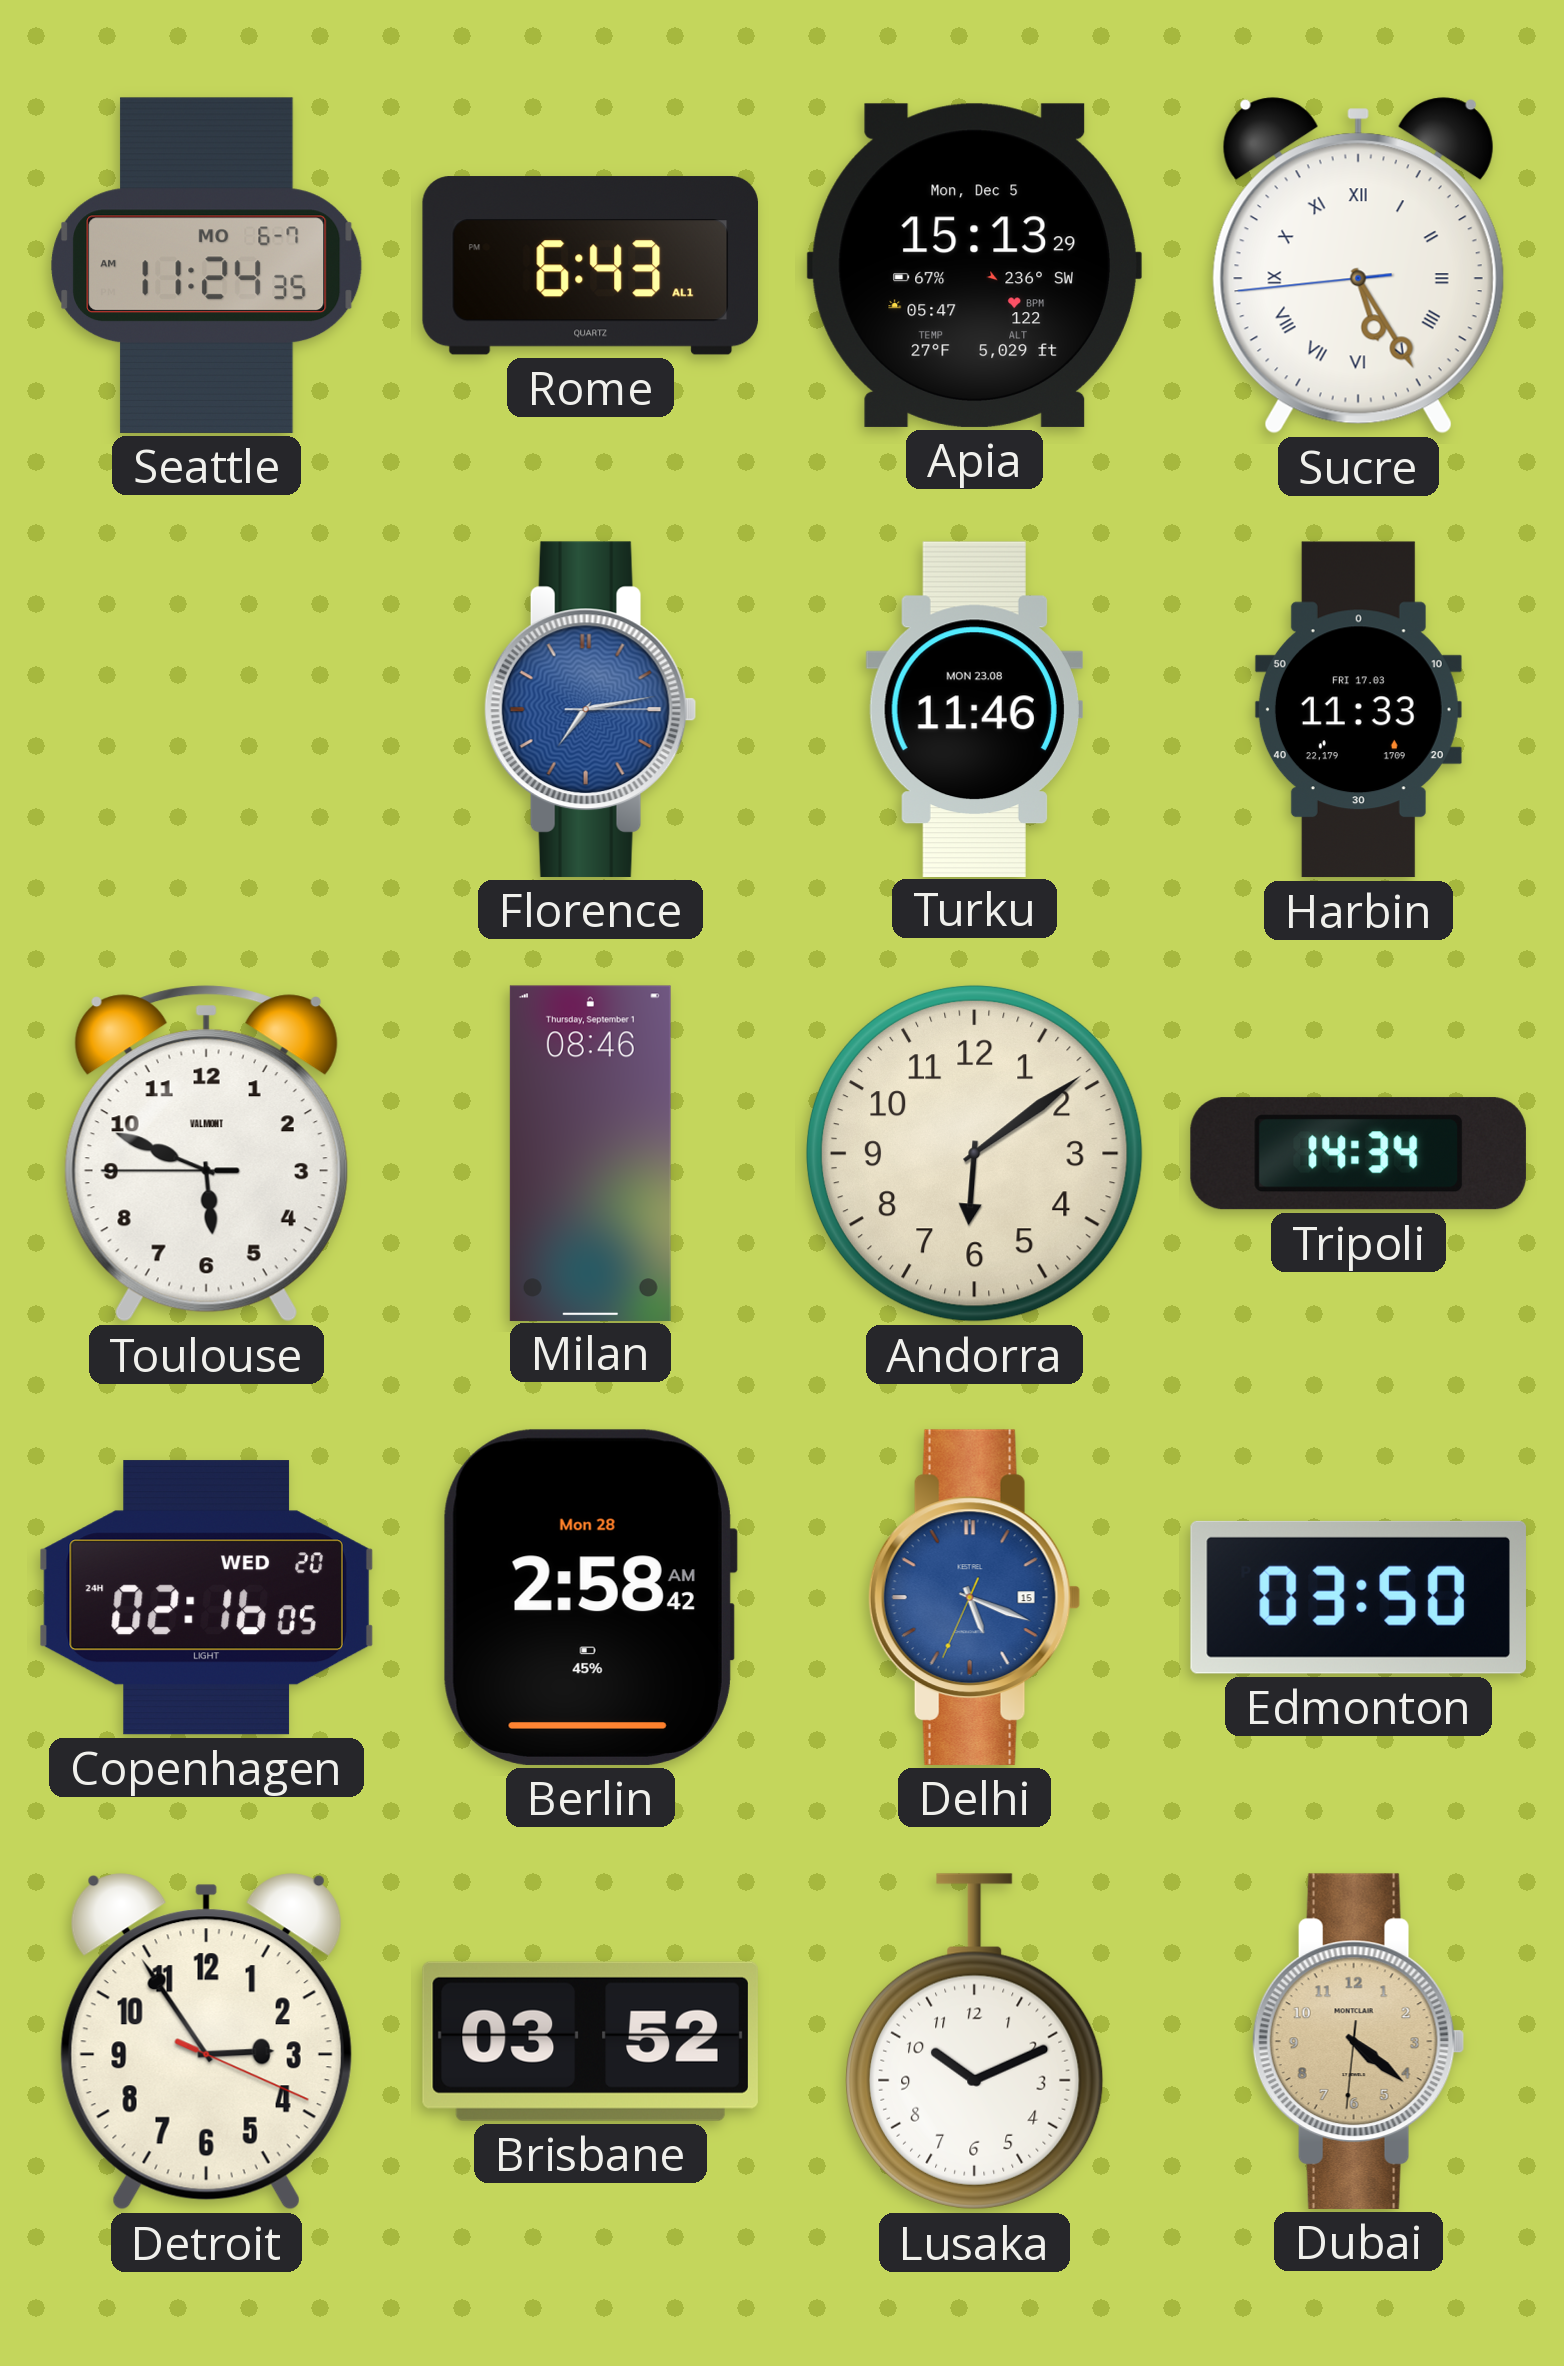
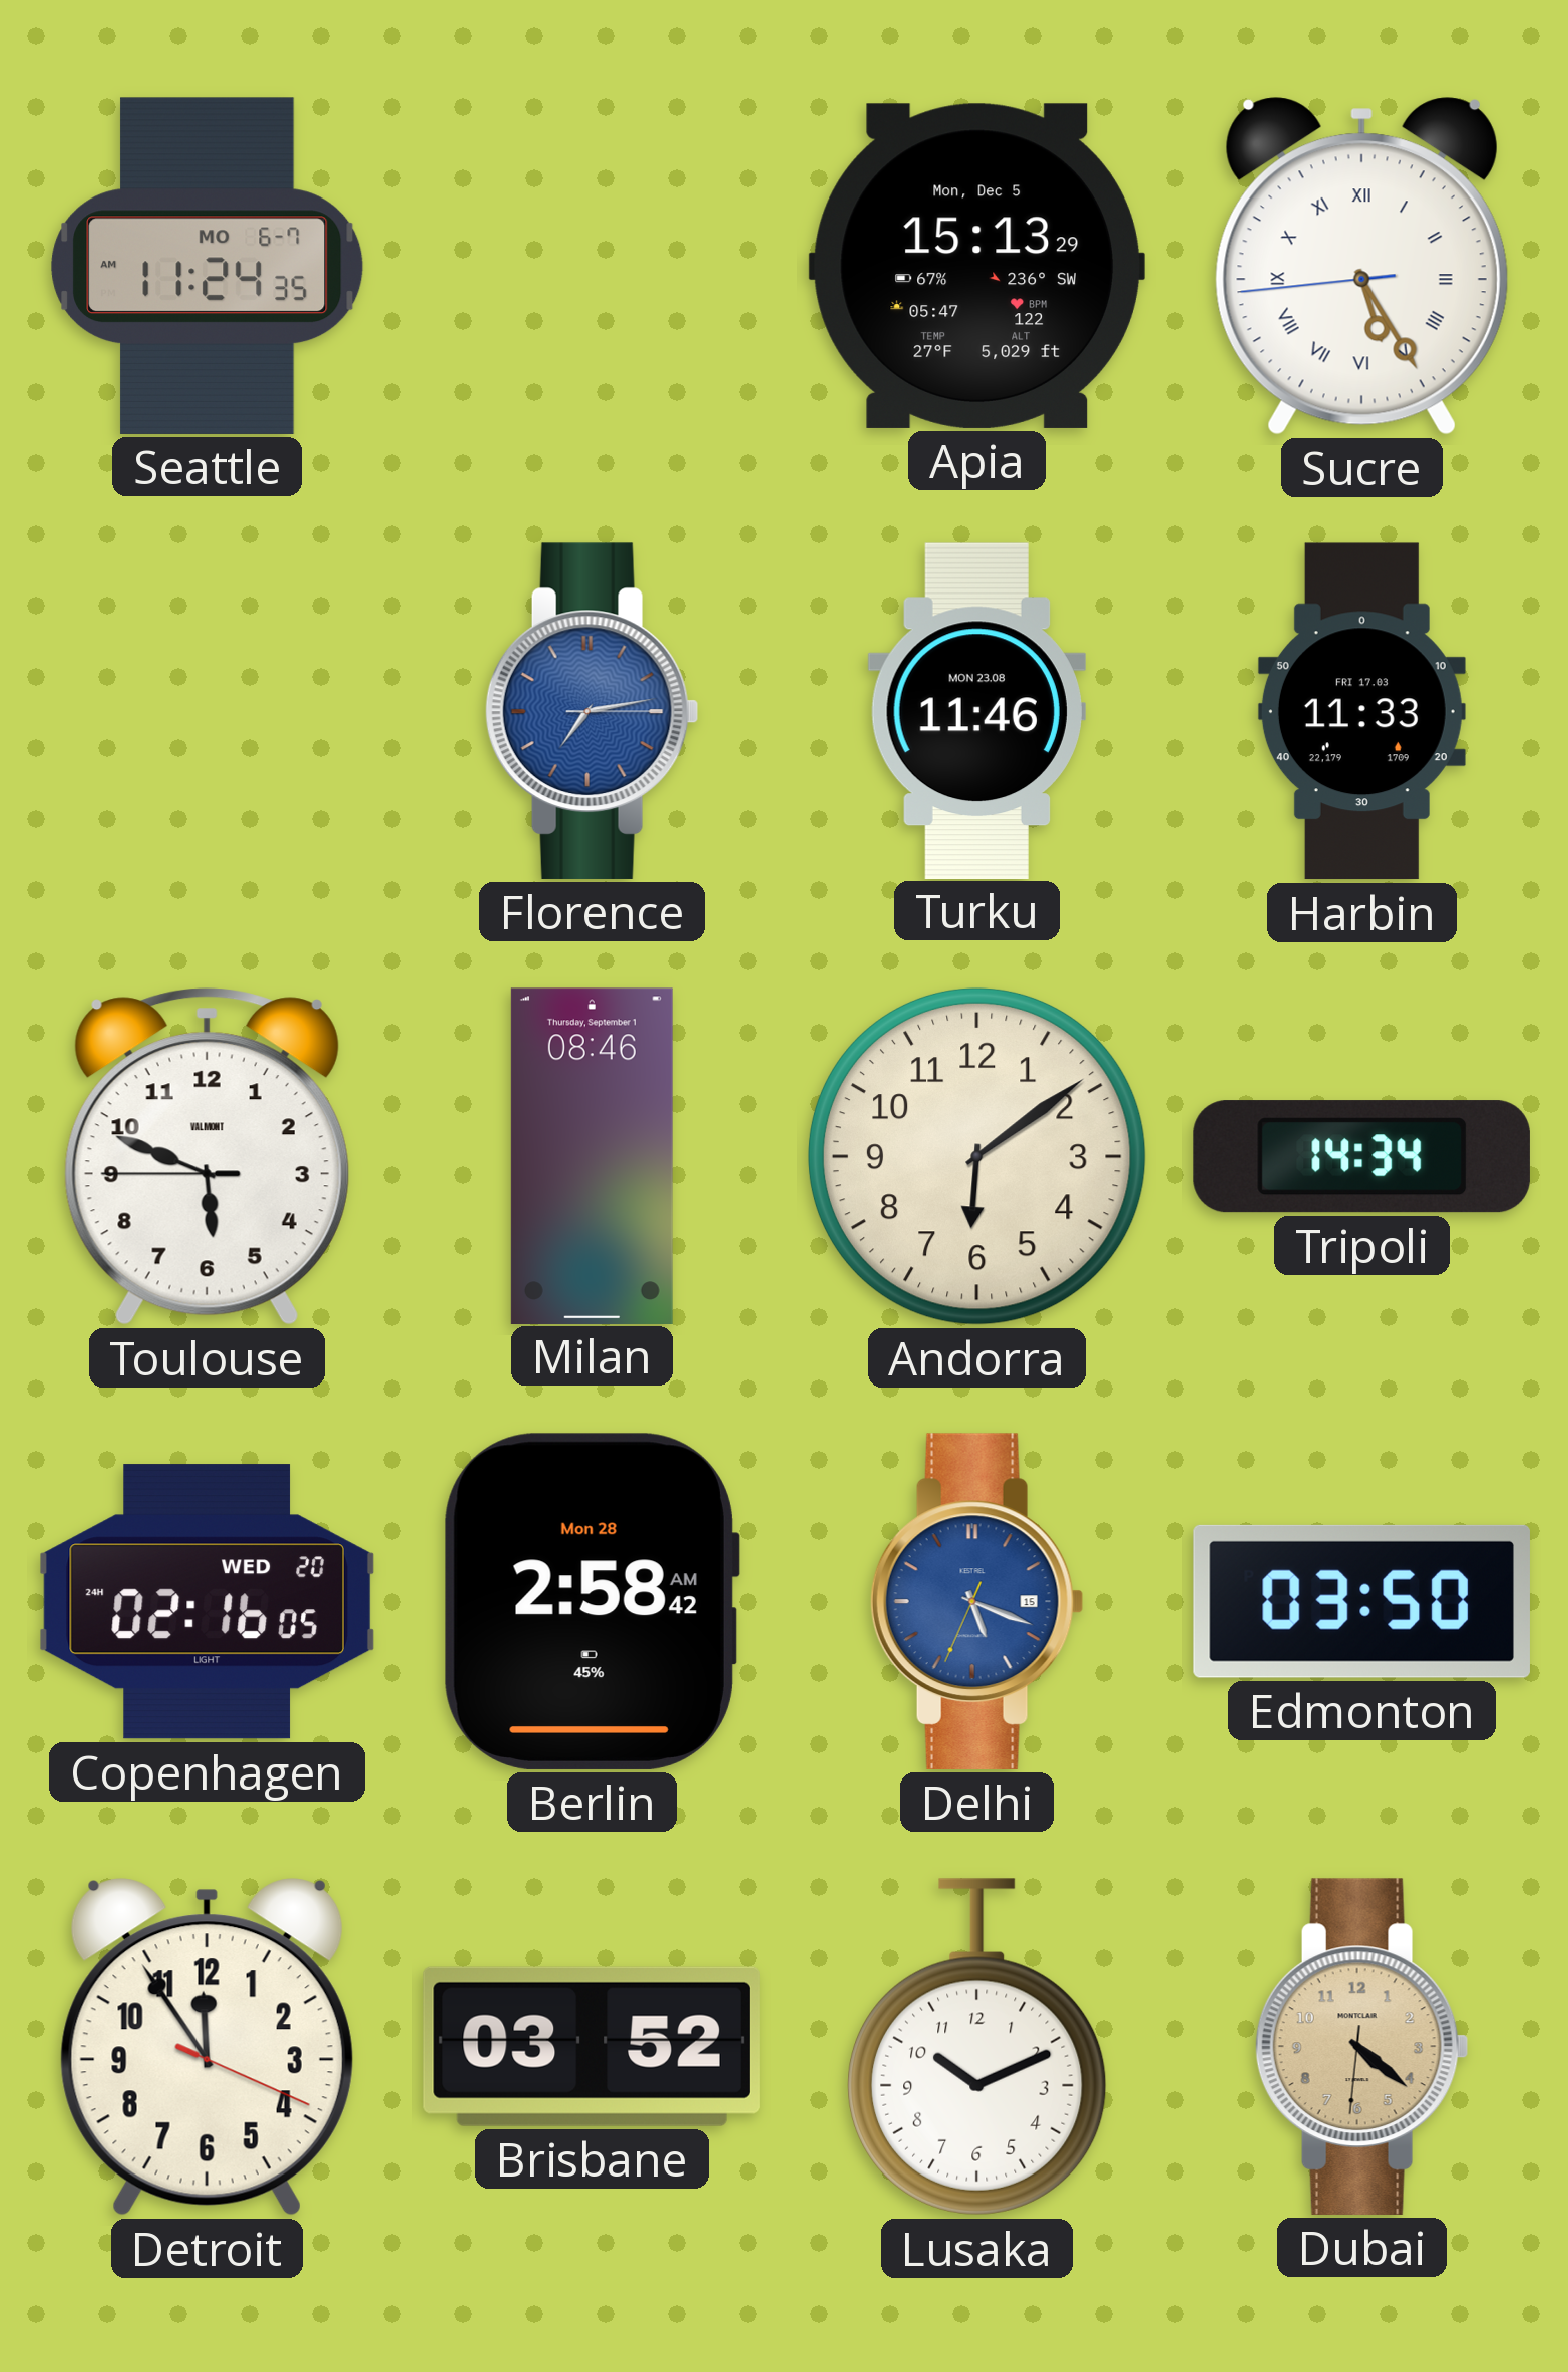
Rome: 6:43 -> none
Detroit: 2:54 -> 11:54
